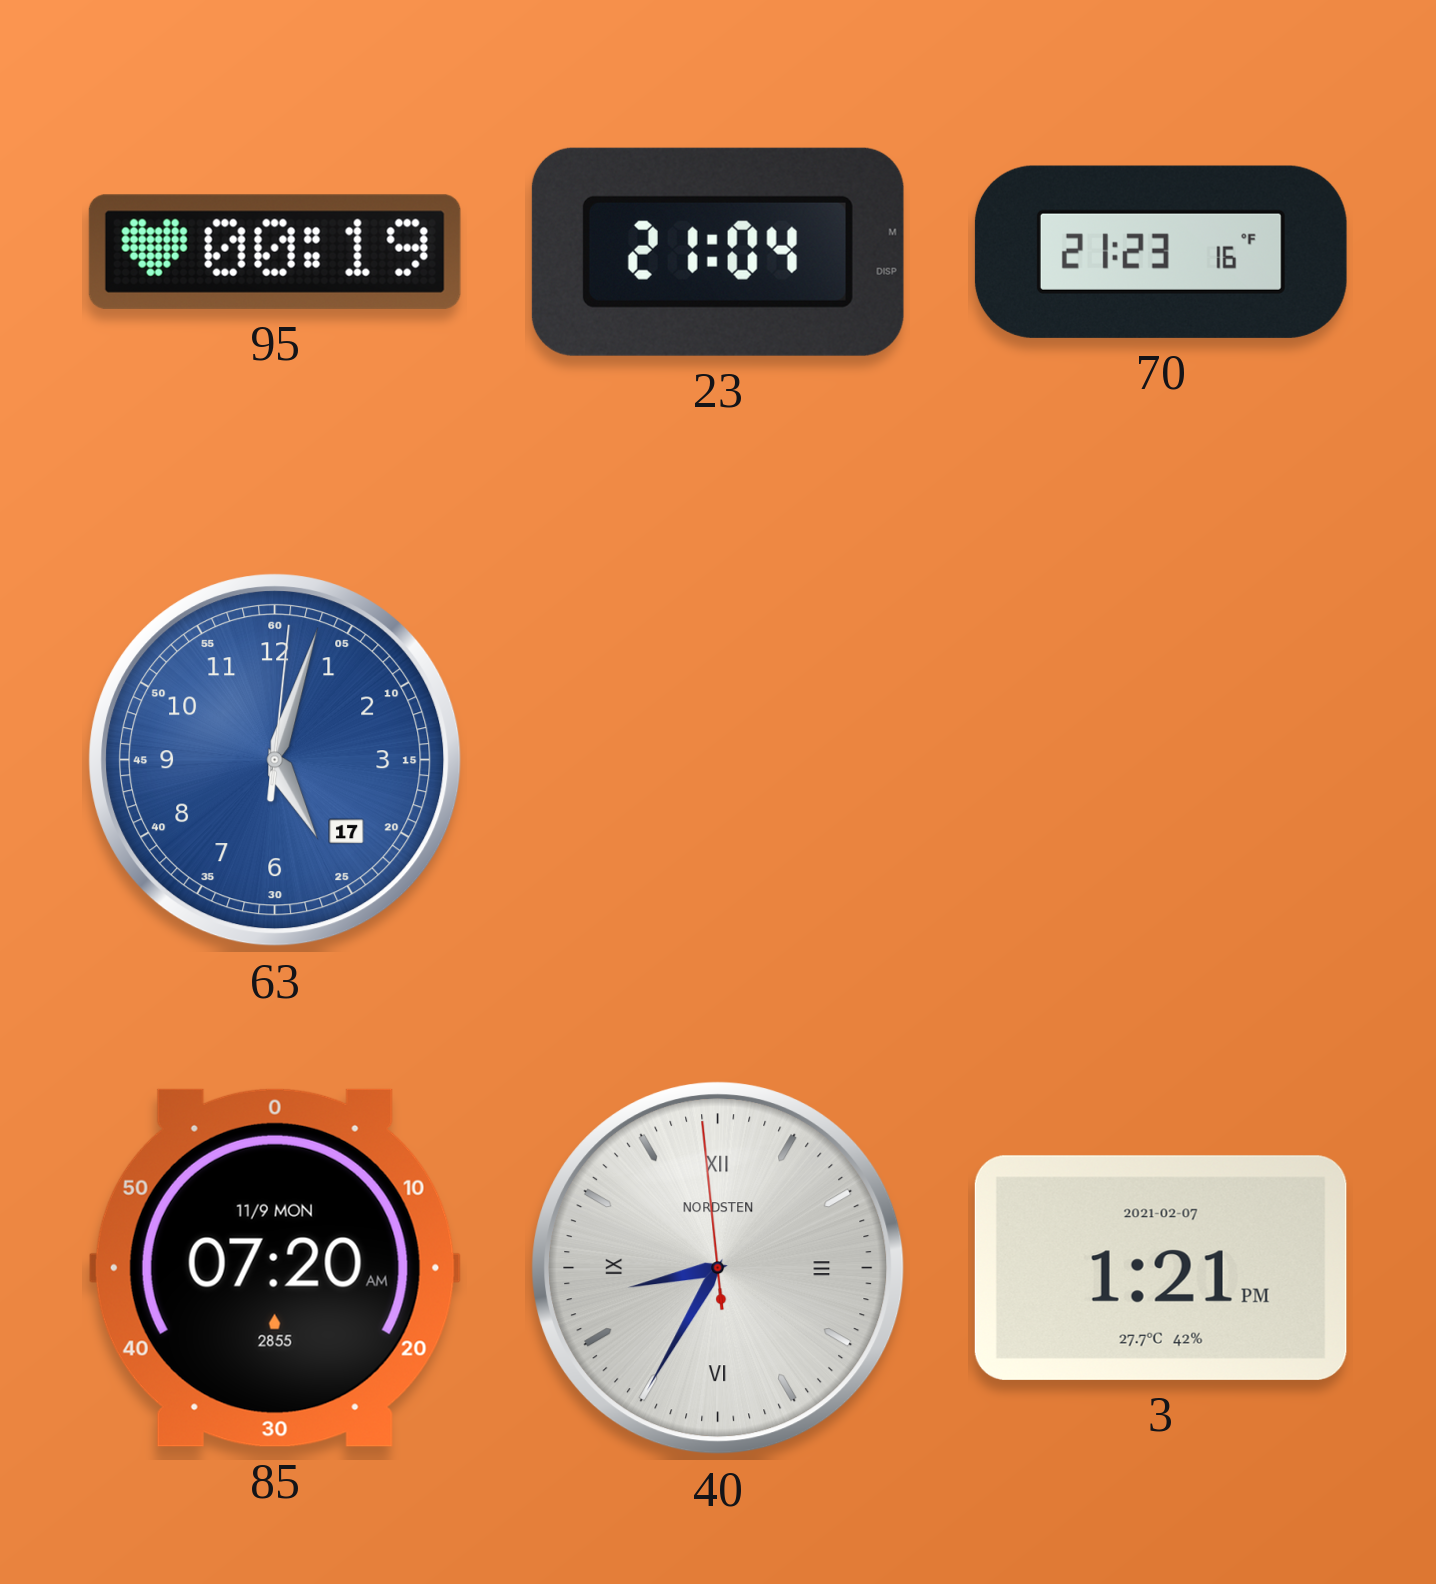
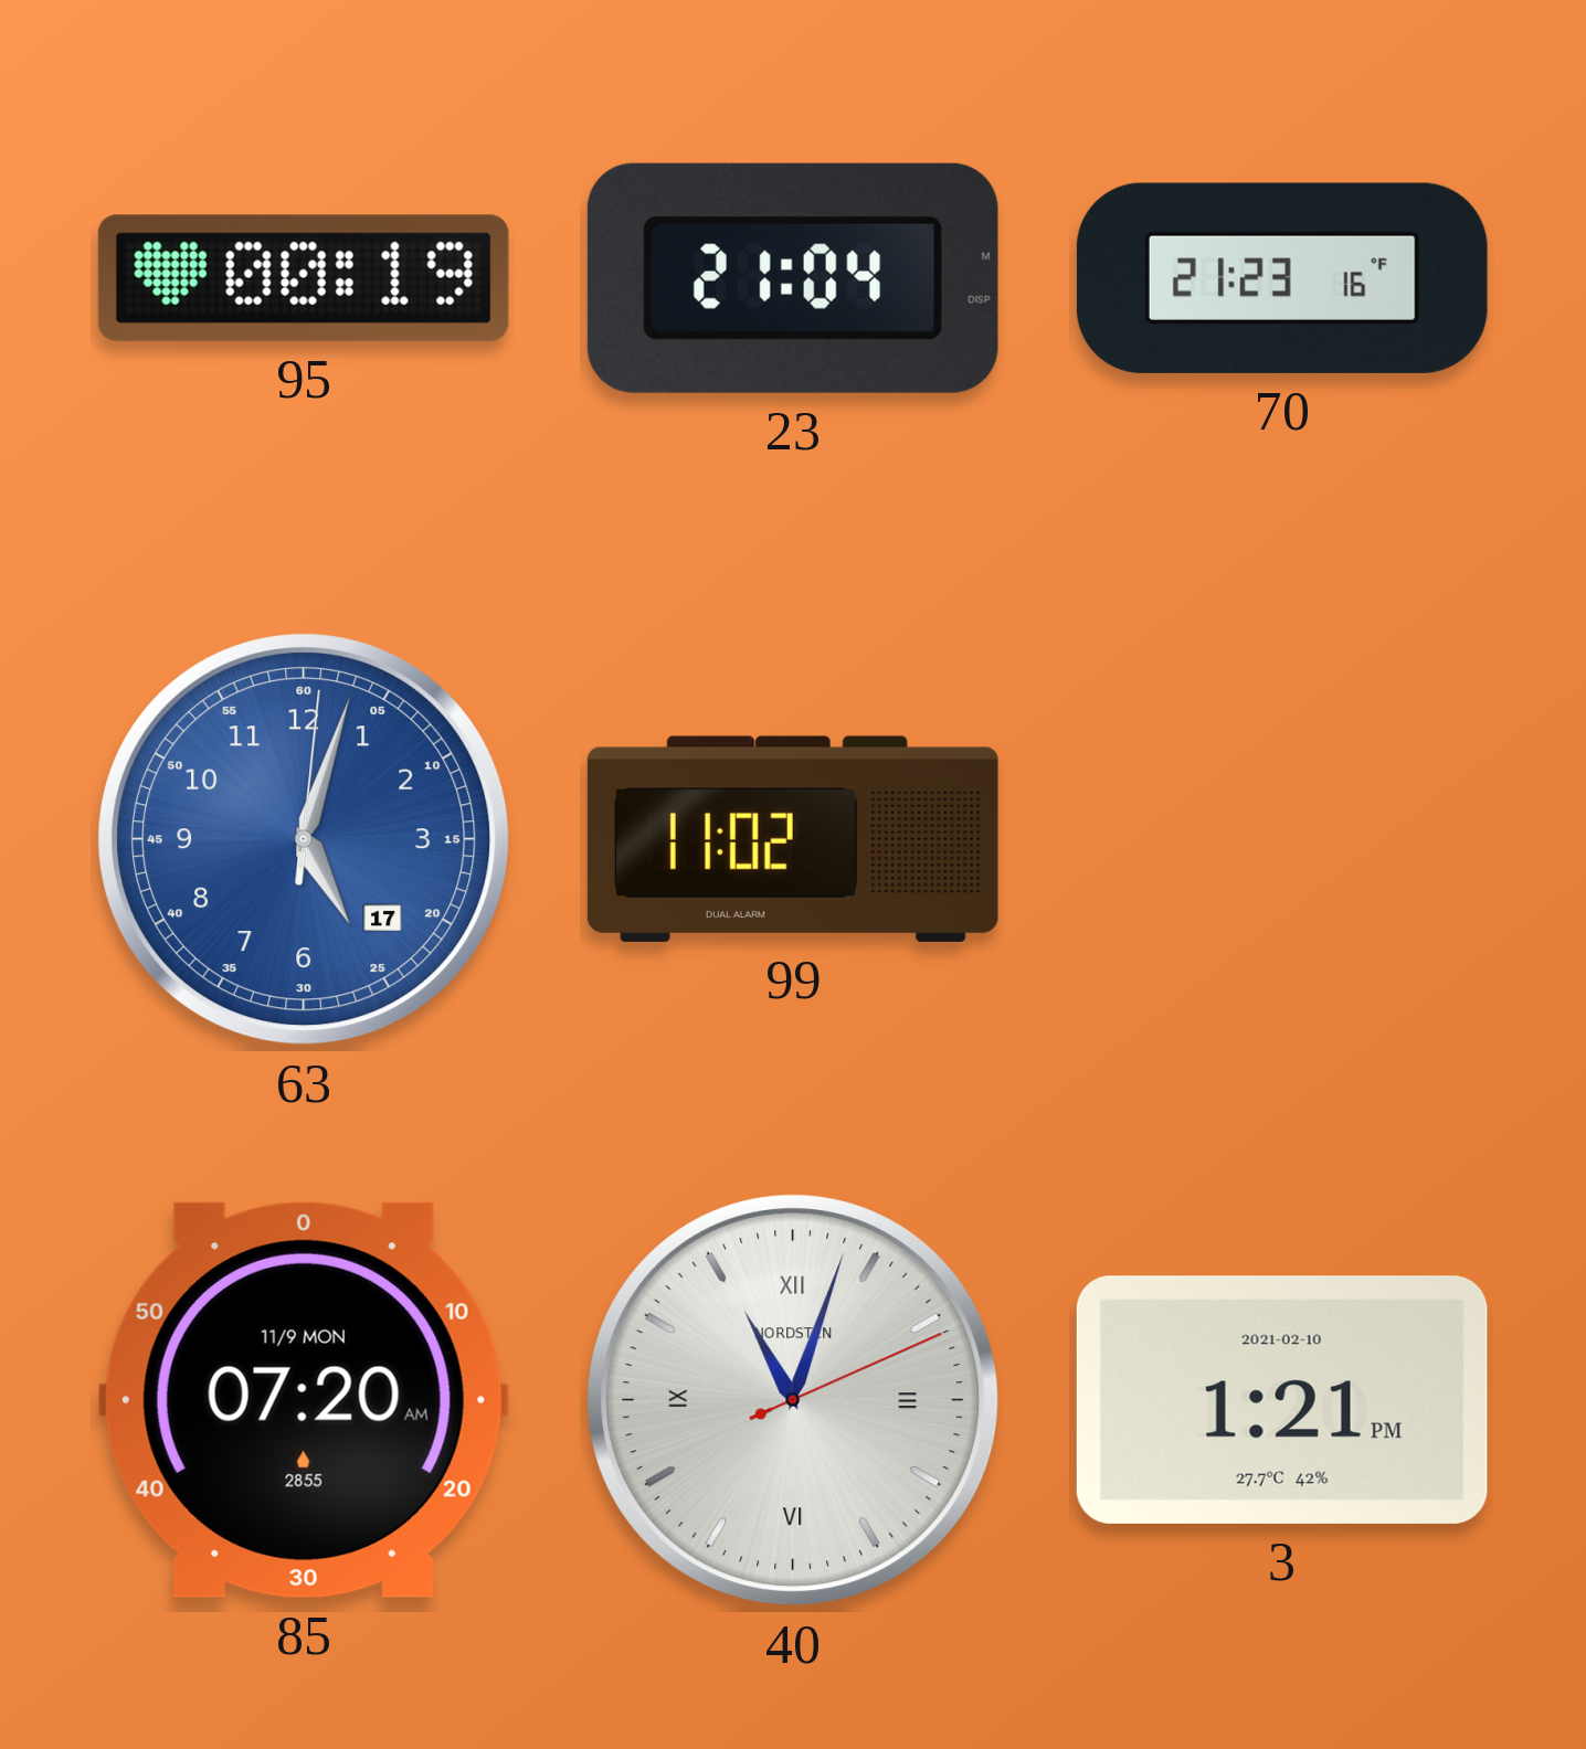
99: none -> 11:02
40: 8:34 -> 11:03
3 date: 2021-02-07 -> 2021-02-10
